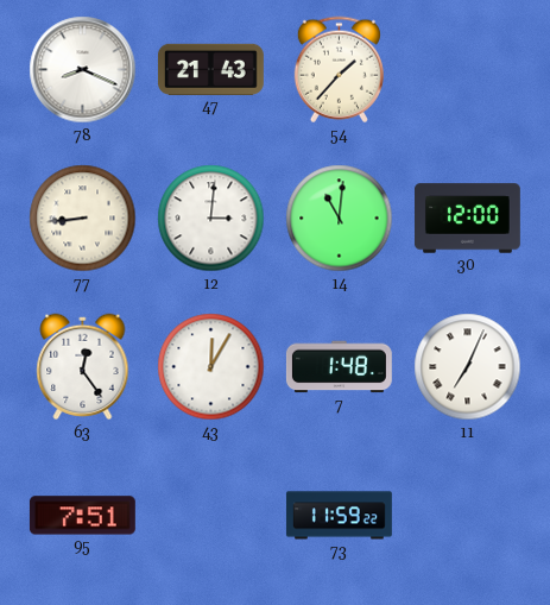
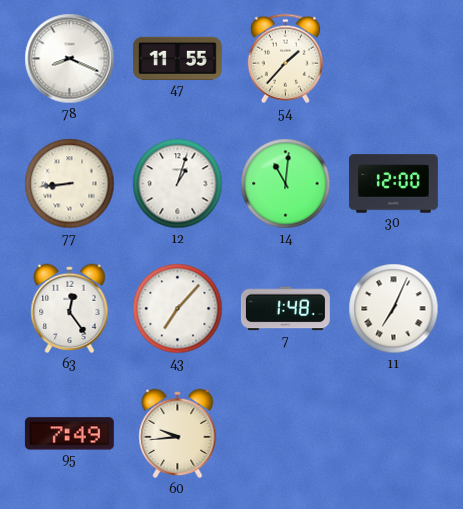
47: 21:43 -> 11:55
12: 3:01 -> 1:03
43: 12:05 -> 7:07
95: 7:51 -> 7:49
60: none -> 9:44
73: 11:59 -> none
